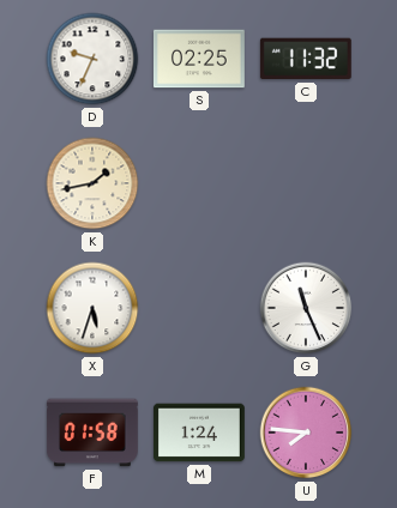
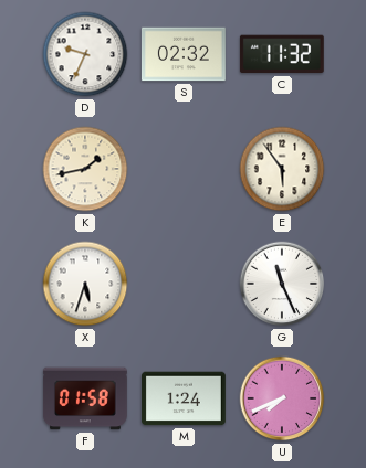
S: 02:25 -> 02:32
E: none -> 5:54
U: 7:46 -> 7:41
